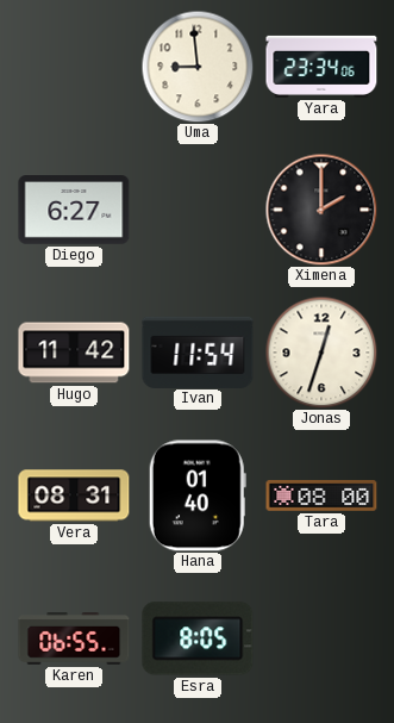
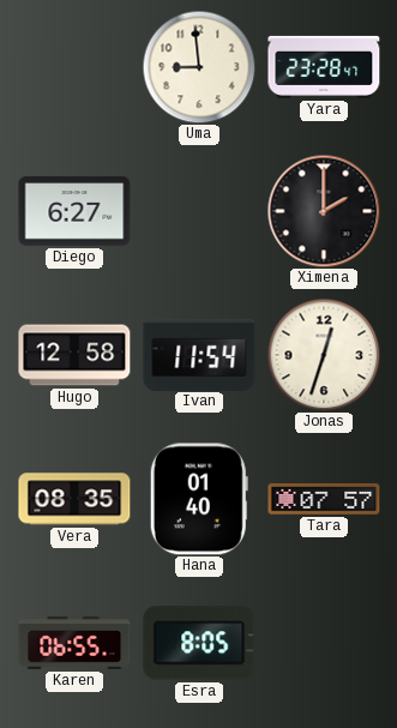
Yara: 23:34 -> 23:28
Hugo: 11:42 -> 12:58
Vera: 08:31 -> 08:35
Tara: 08:00 -> 07:57
